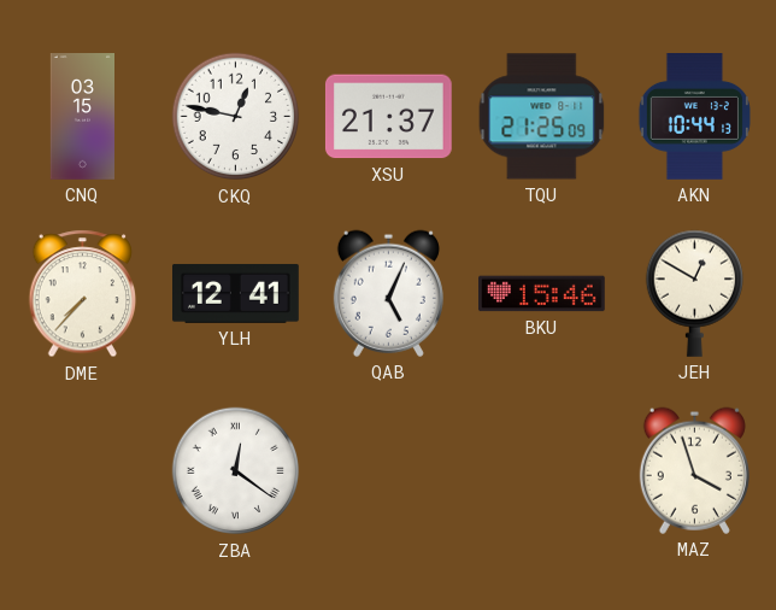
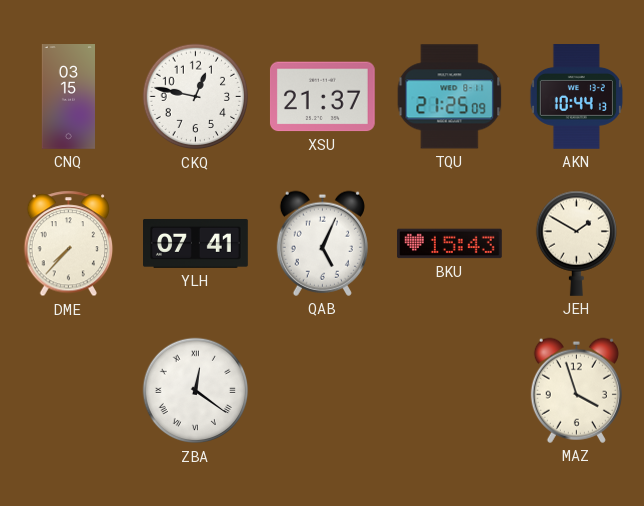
YLH: 12:41 -> 07:41
BKU: 15:46 -> 15:43
JEH: 12:50 -> 1:50
